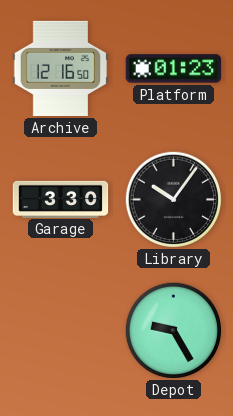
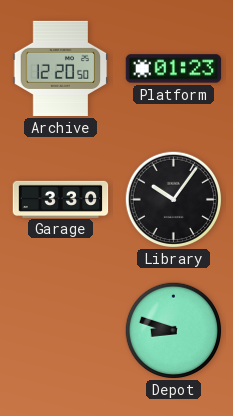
Archive: 12:16 -> 12:20
Depot: 9:25 -> 8:48
